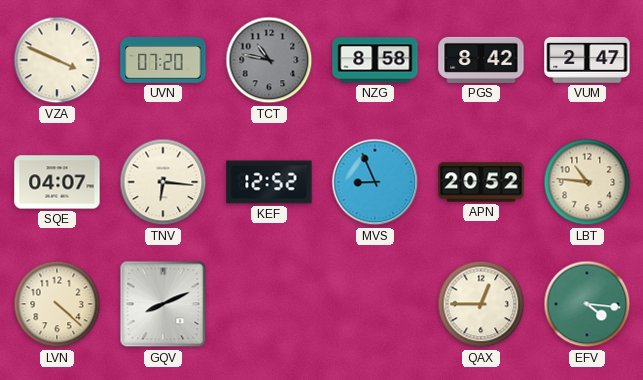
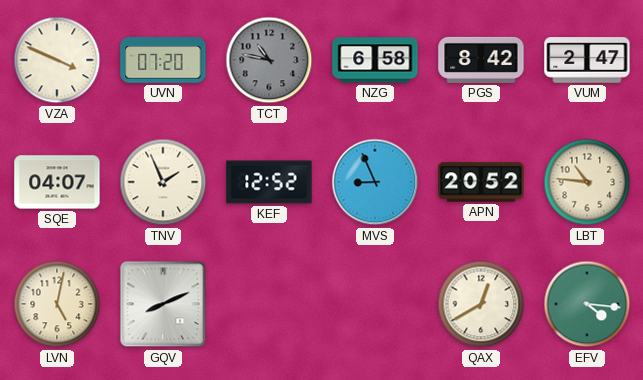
NZG: 8:58 -> 6:58
TNV: 6:16 -> 1:56
LVN: 4:22 -> 5:02
QAX: 12:45 -> 12:40
